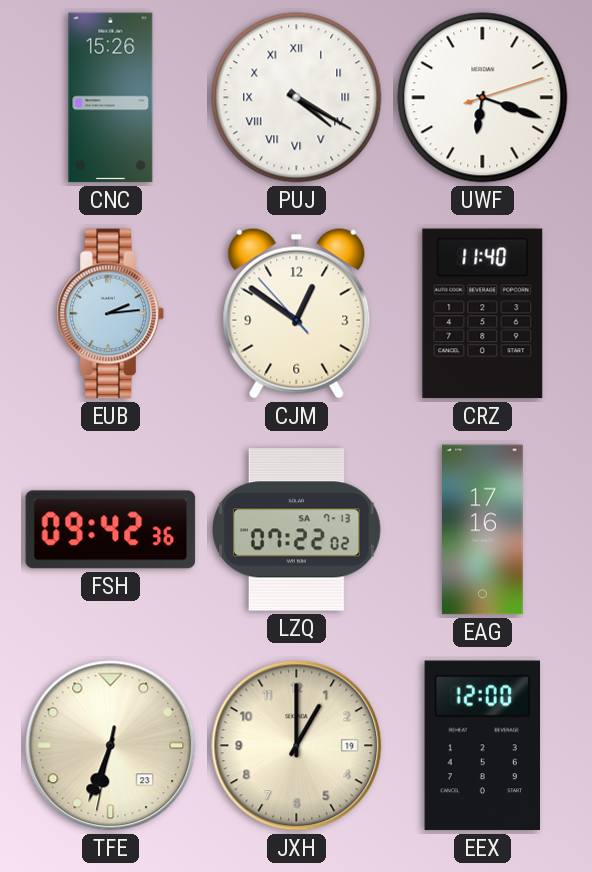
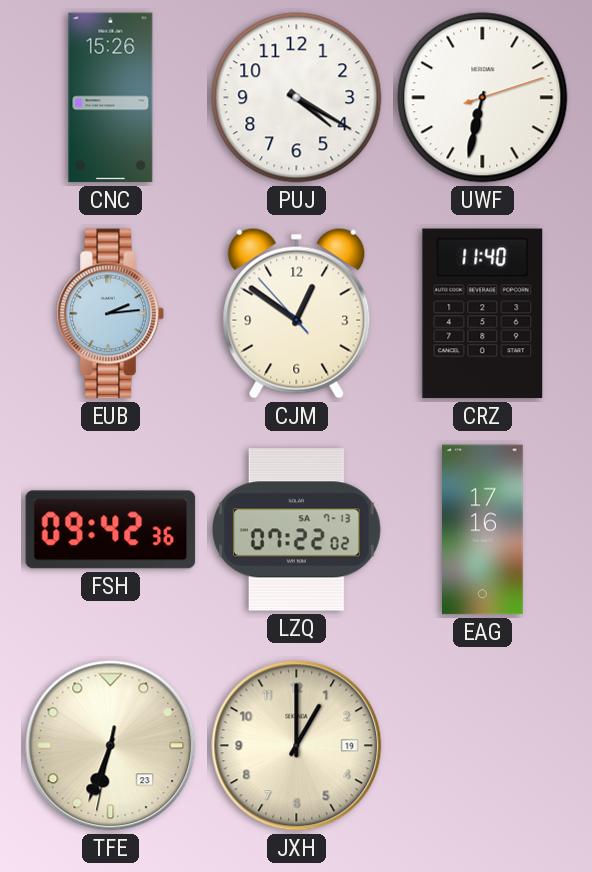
PUJ numerals: Roman -> Arabic
UWF: 6:18 -> 6:32
EEX: 12:00 -> none
